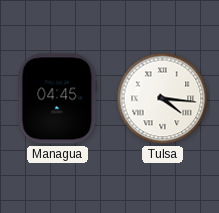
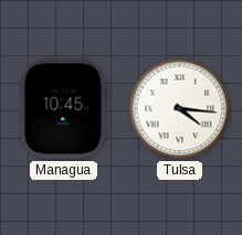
Managua: 04:45 -> 10:45
